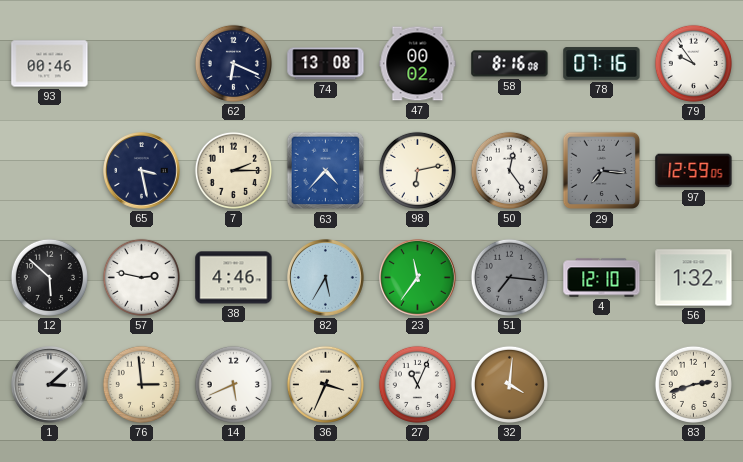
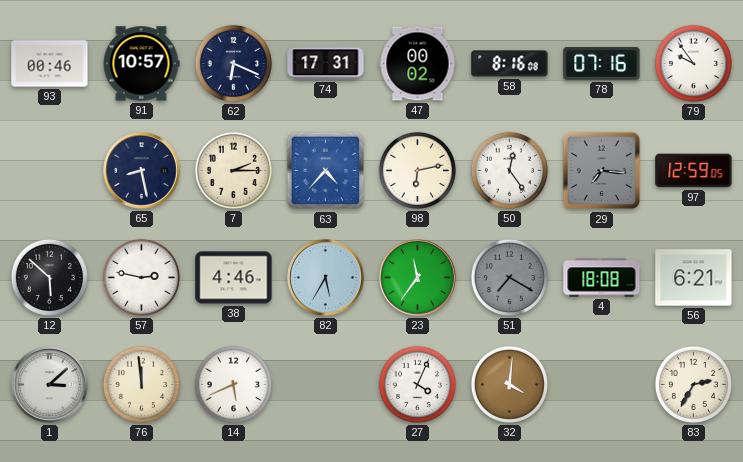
91: none -> 10:57
74: 13:08 -> 17:31
65: 3:28 -> 8:28
51: 7:16 -> 7:20
4: 12:10 -> 18:08
56: 1:32 -> 6:21
76: 2:59 -> 11:59
36: 3:34 -> none
27: 11:04 -> 4:04
83: 2:42 -> 2:35
